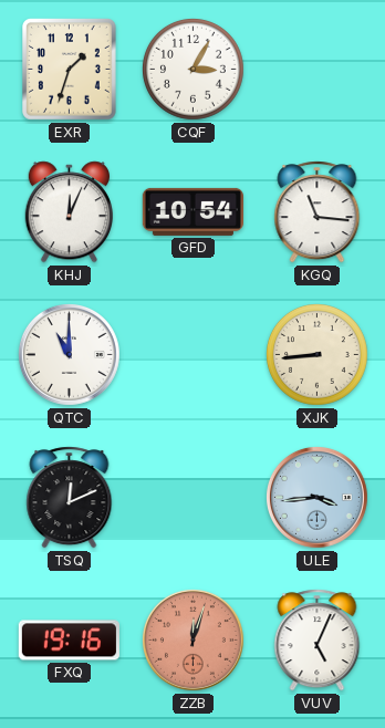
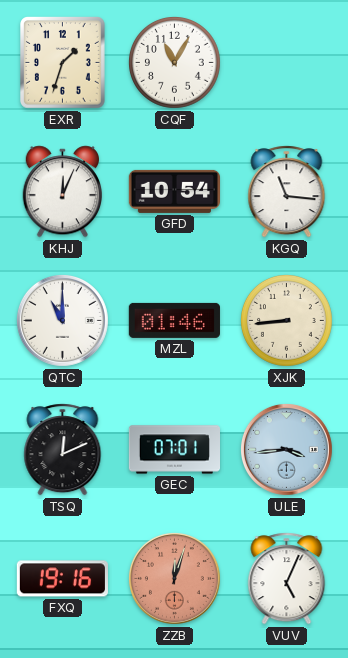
CQF: 3:05 -> 11:05
MZL: none -> 01:46
GEC: none -> 07:01
